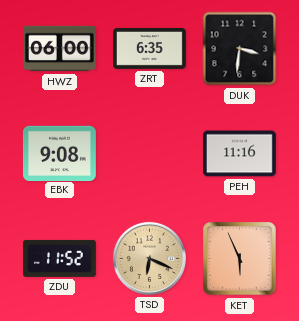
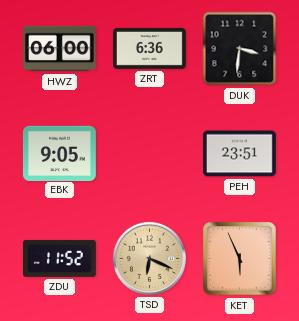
ZRT: 6:35 -> 6:36
EBK: 9:08 -> 9:05
PEH: 11:16 -> 23:51
